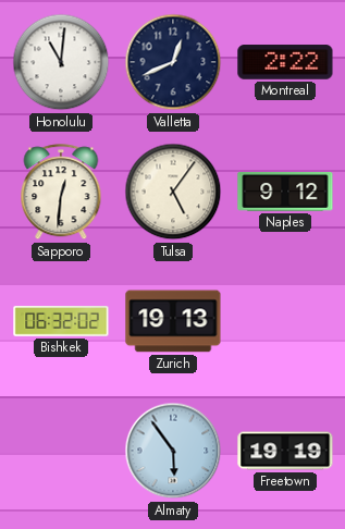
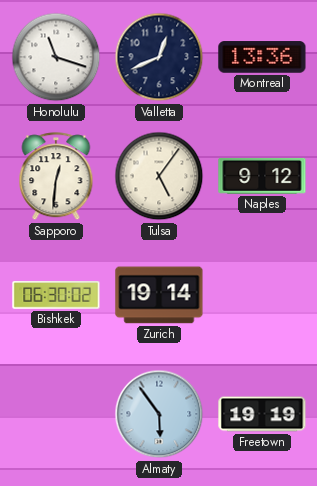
Honolulu: 11:01 -> 11:18
Montreal: 2:22 -> 13:36
Bishkek: 06:32 -> 06:30
Zurich: 19:13 -> 19:14
